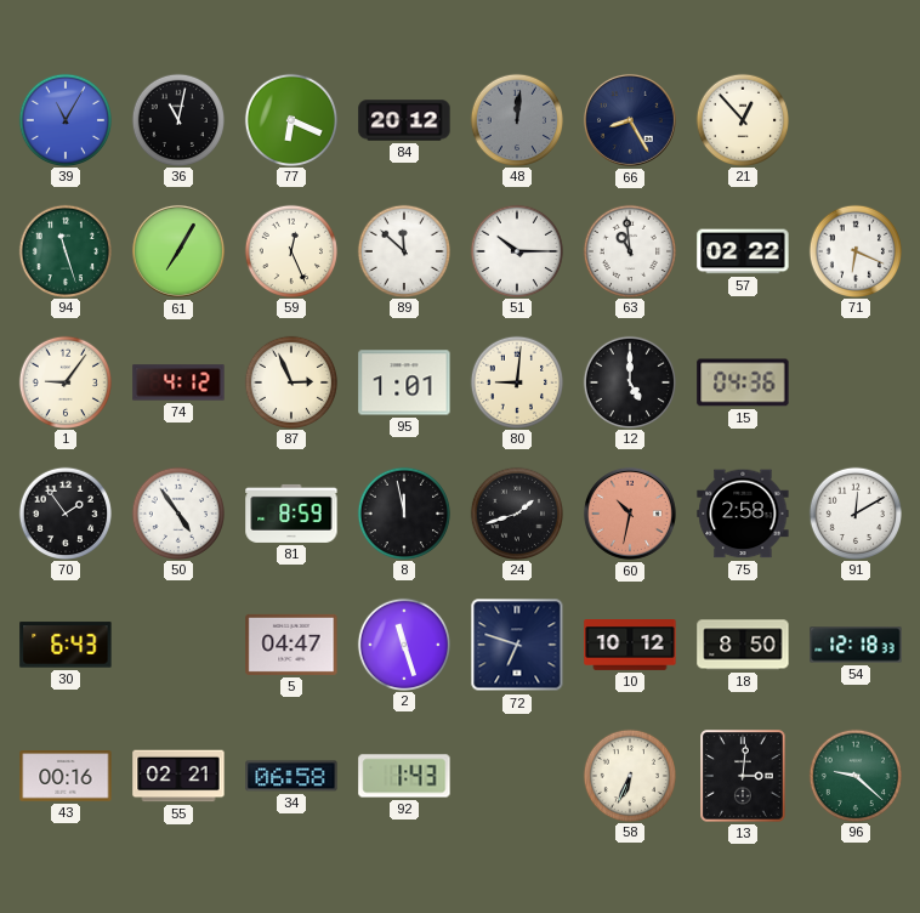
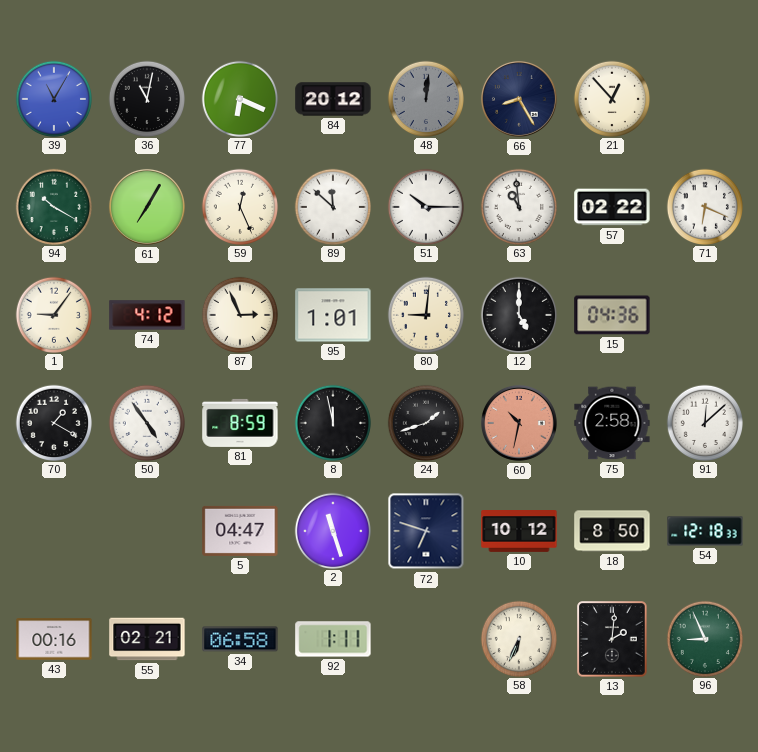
94: 11:27 -> 10:20
70: 1:54 -> 1:20
91: 12:10 -> 12:08
30: 6:43 -> none
92: 1:43 -> 1:11
13: 3:01 -> 2:01
96: 9:22 -> 8:56
